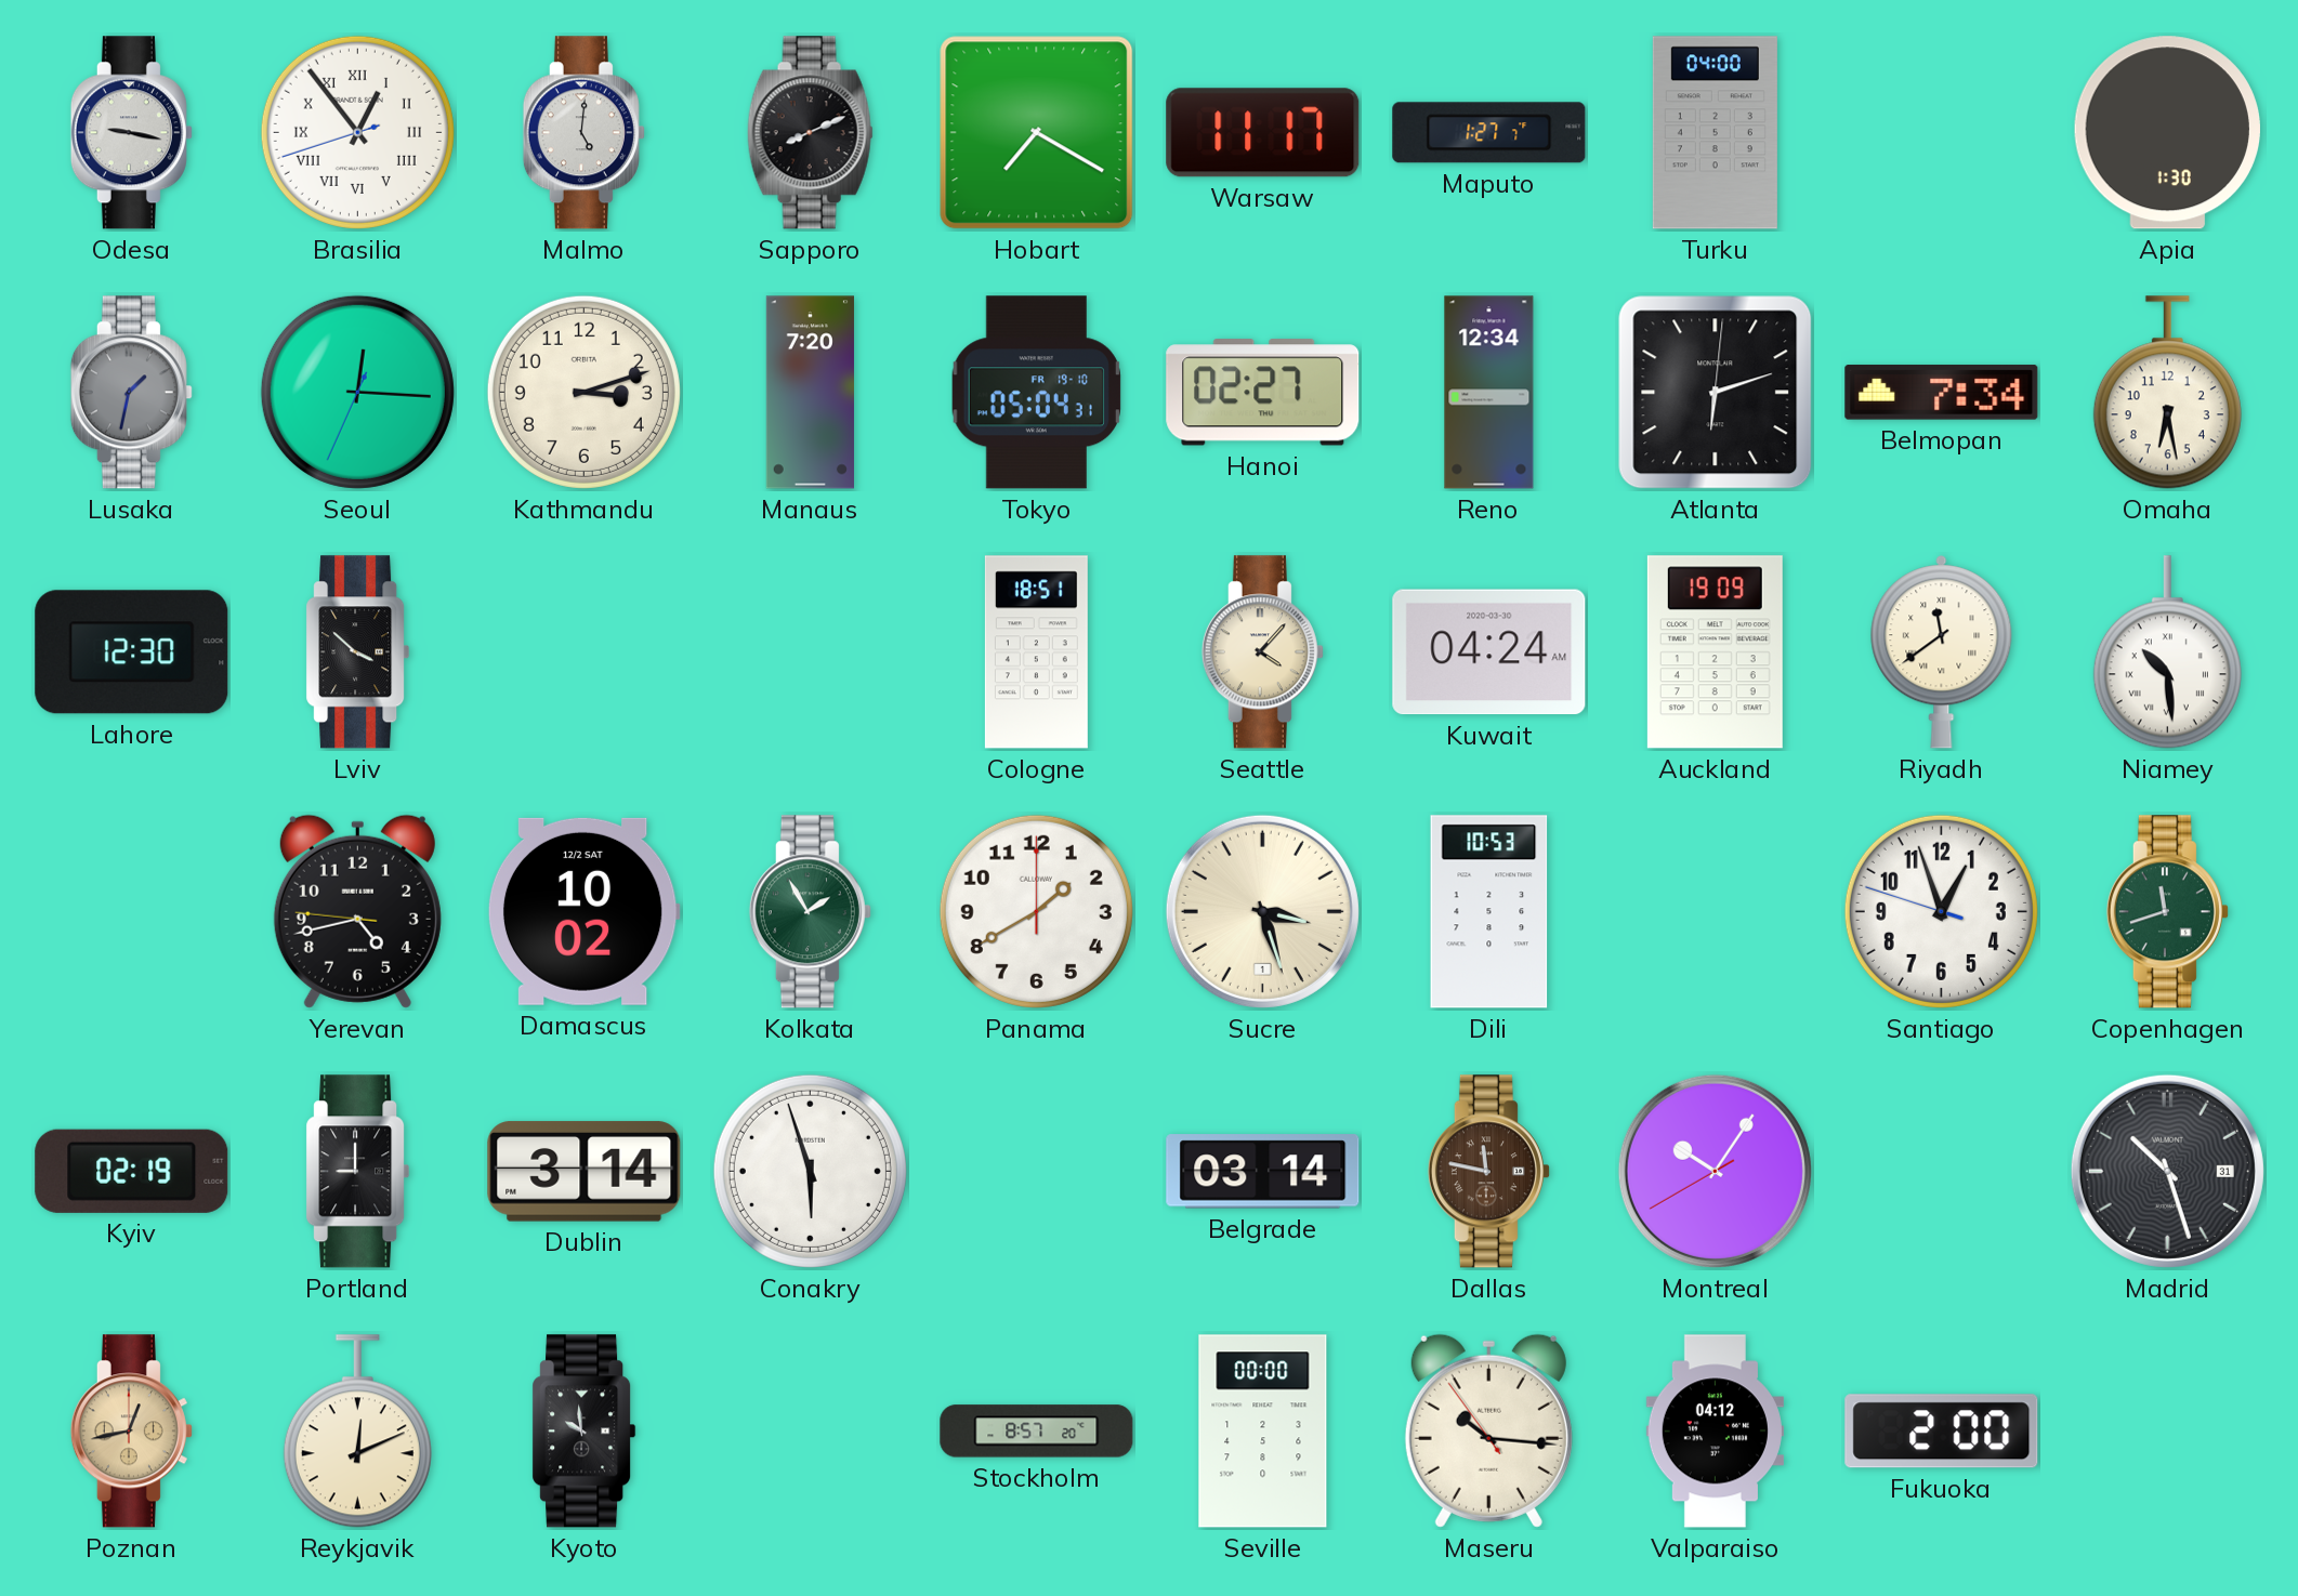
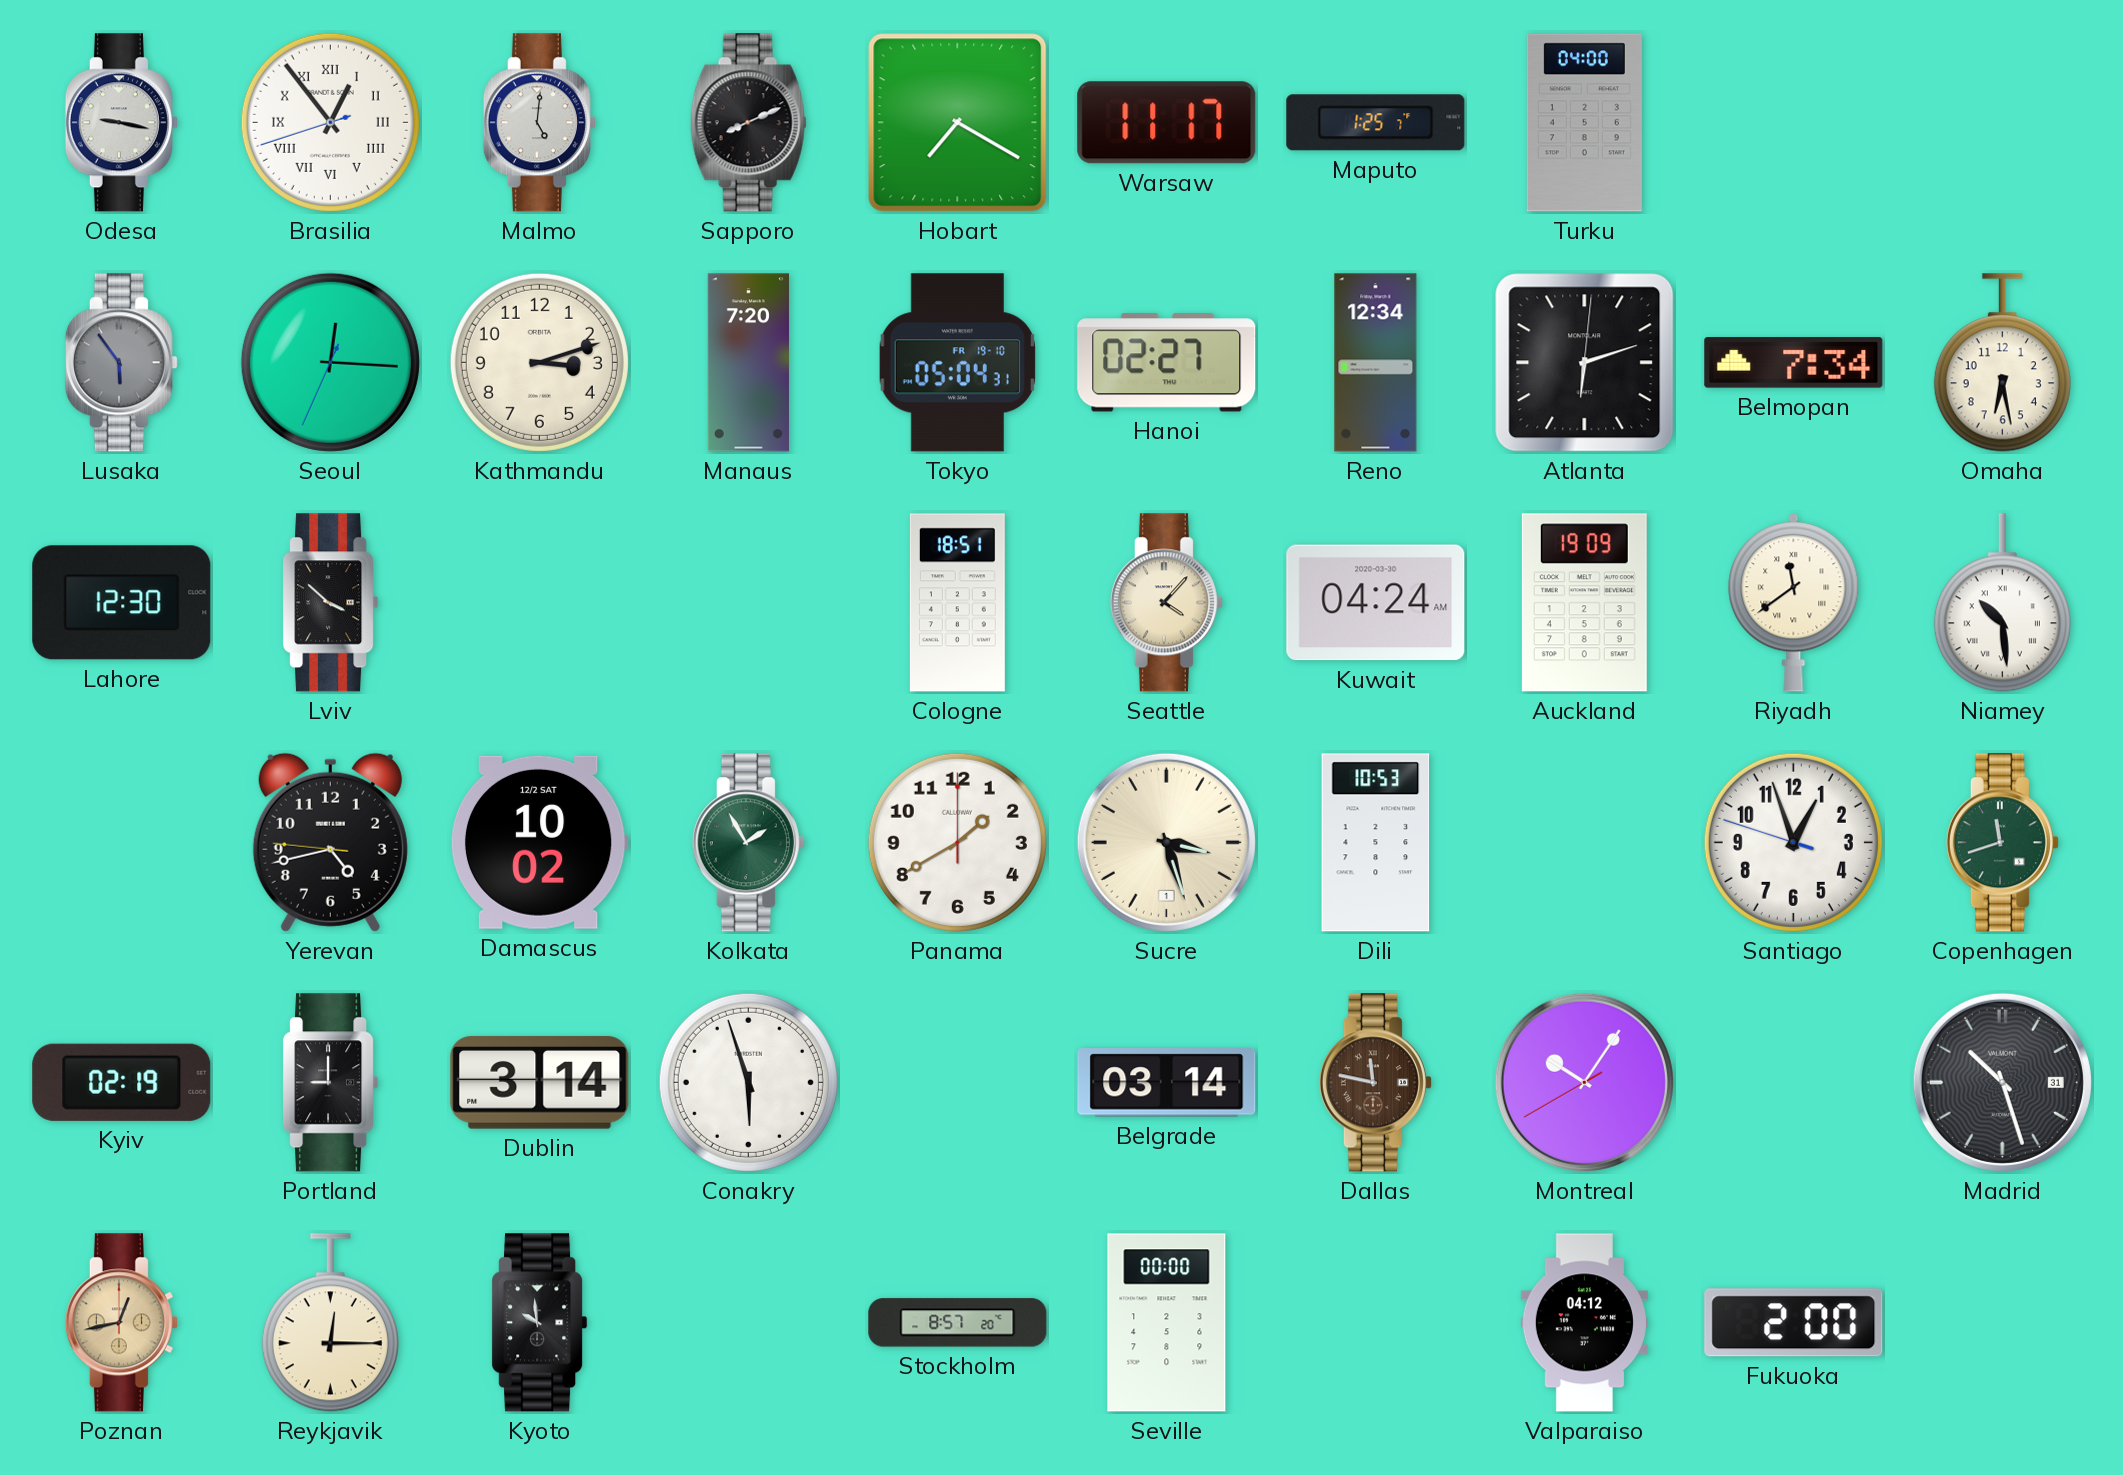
Maputo: 1:27 -> 1:25
Apia: 1:30 -> none
Lusaka: 1:32 -> 5:54
Reykjavik: 12:11 -> 12:15
Maseru: 10:15 -> none
